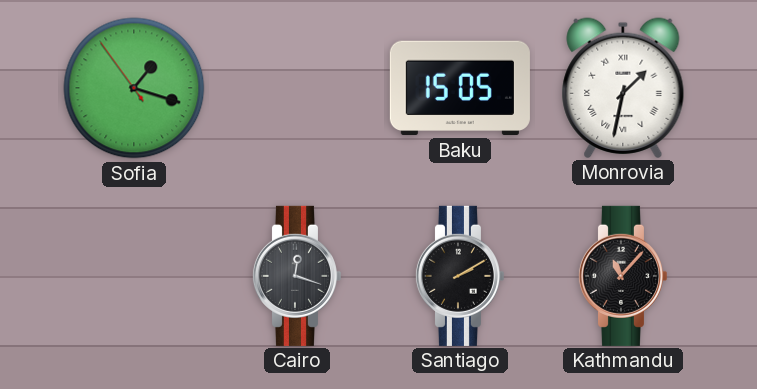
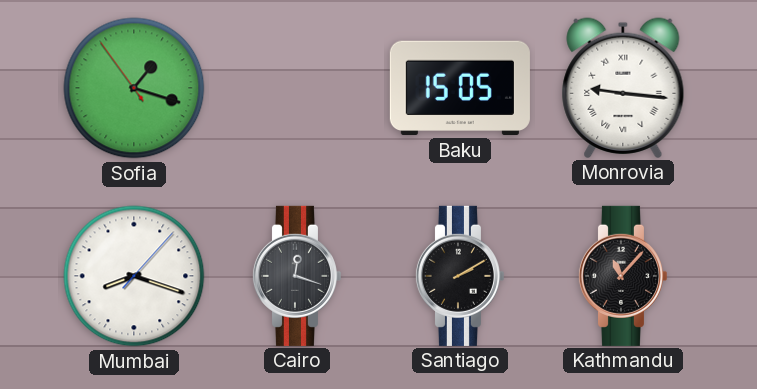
Monrovia: 1:32 -> 9:16
Mumbai: none -> 8:18
